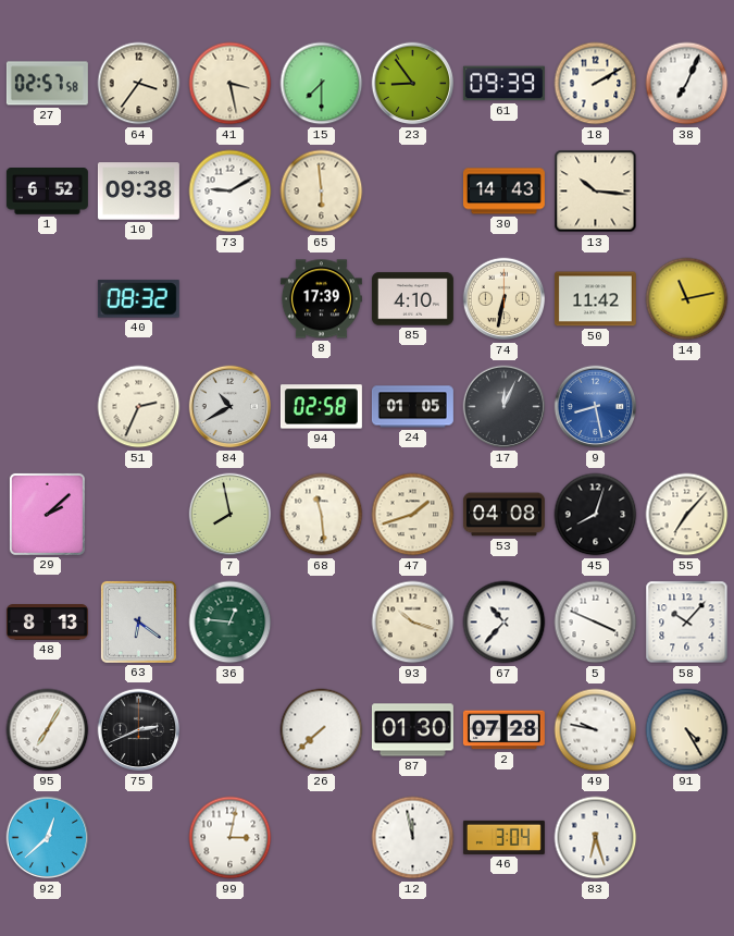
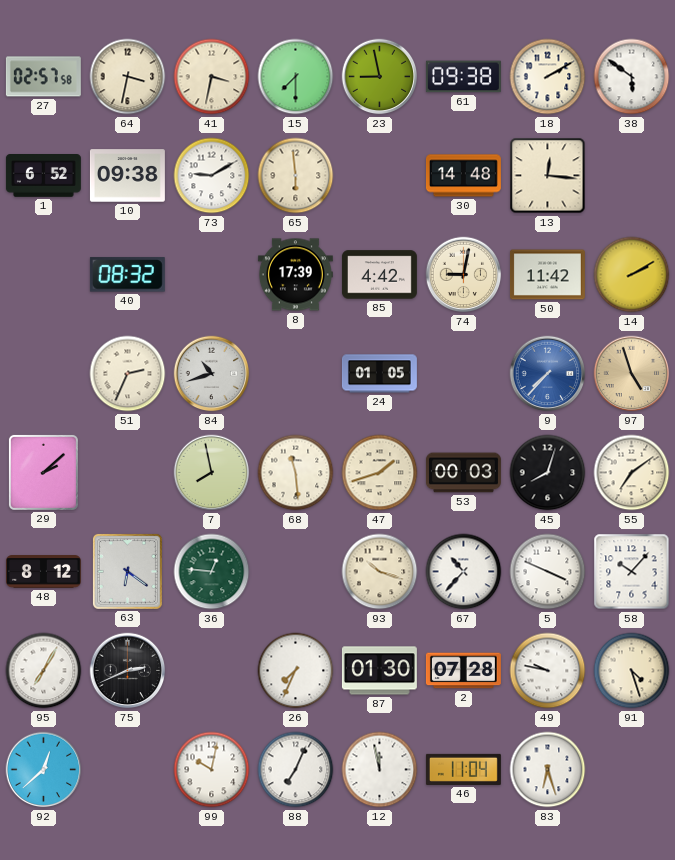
64: 3:36 -> 3:32
41: 3:28 -> 3:32
23: 8:54 -> 8:58
61: 09:39 -> 09:38
38: 7:04 -> 5:51
30: 14:43 -> 14:48
13: 10:16 -> 12:16
85: 4:10 -> 4:42
74: 6:32 -> 9:02
14: 11:13 -> 2:10
84: 10:40 -> 10:42
94: 02:58 -> none
17: 12:04 -> none
9: 8:28 -> 7:37
97: none -> 4:57
53: 04:08 -> 00:03
55: 7:07 -> 7:09
48: 8:13 -> 8:12
26: 7:38 -> 7:34
91: 4:25 -> 4:27
99: 3:02 -> 10:02
88: none -> 7:04
46: 3:04 -> 11:04
